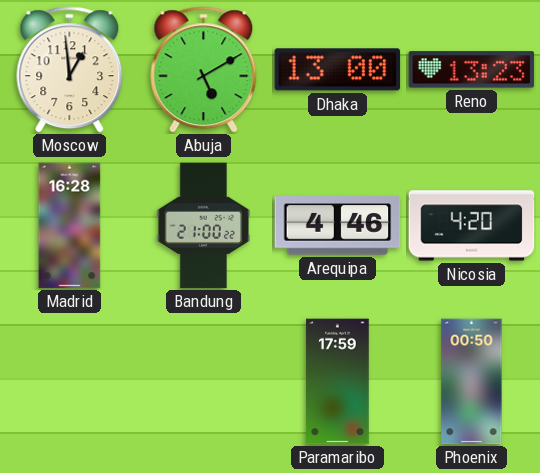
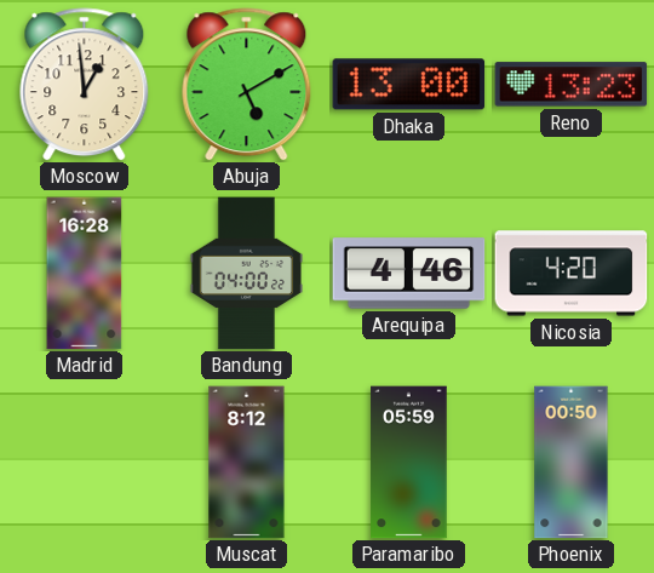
Bandung: 21:00 -> 04:00
Muscat: none -> 8:12
Paramaribo: 17:59 -> 05:59
